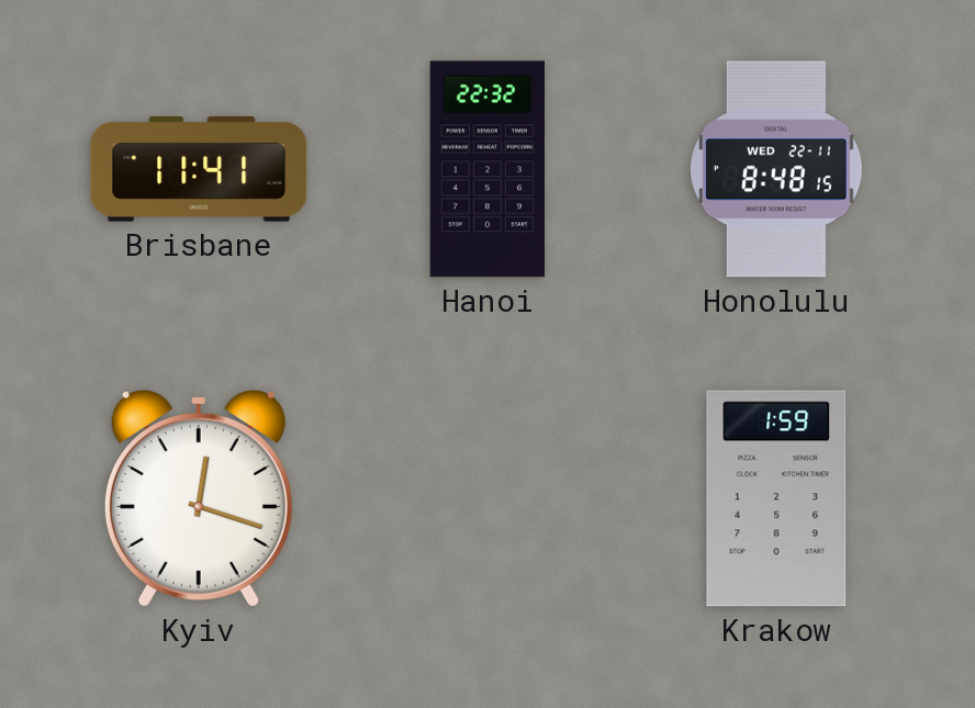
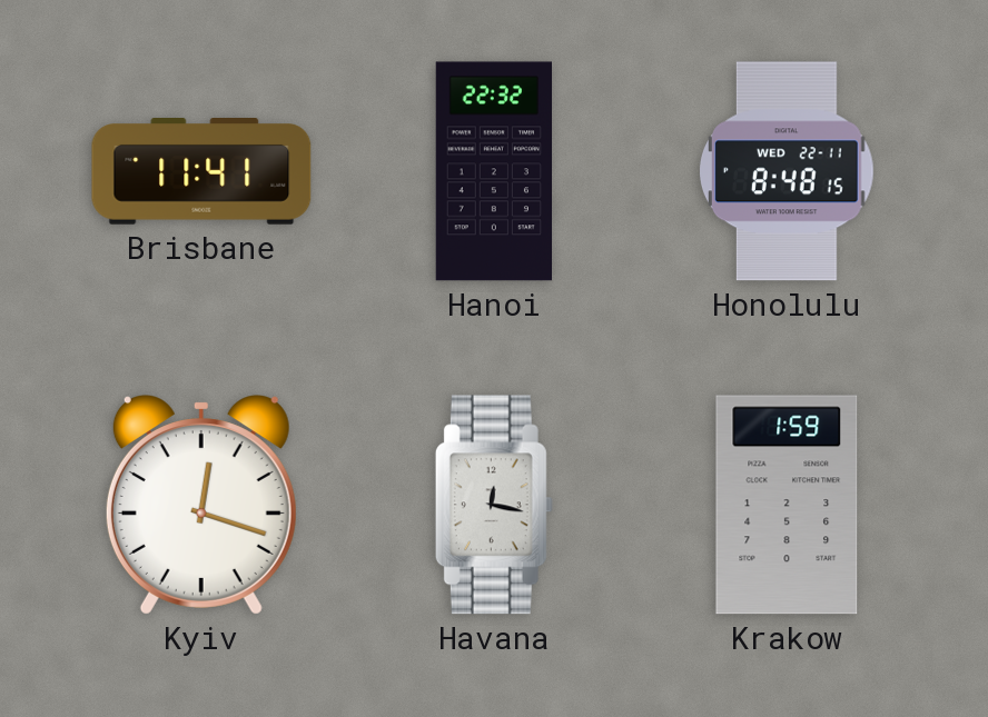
Havana: none -> 12:17
